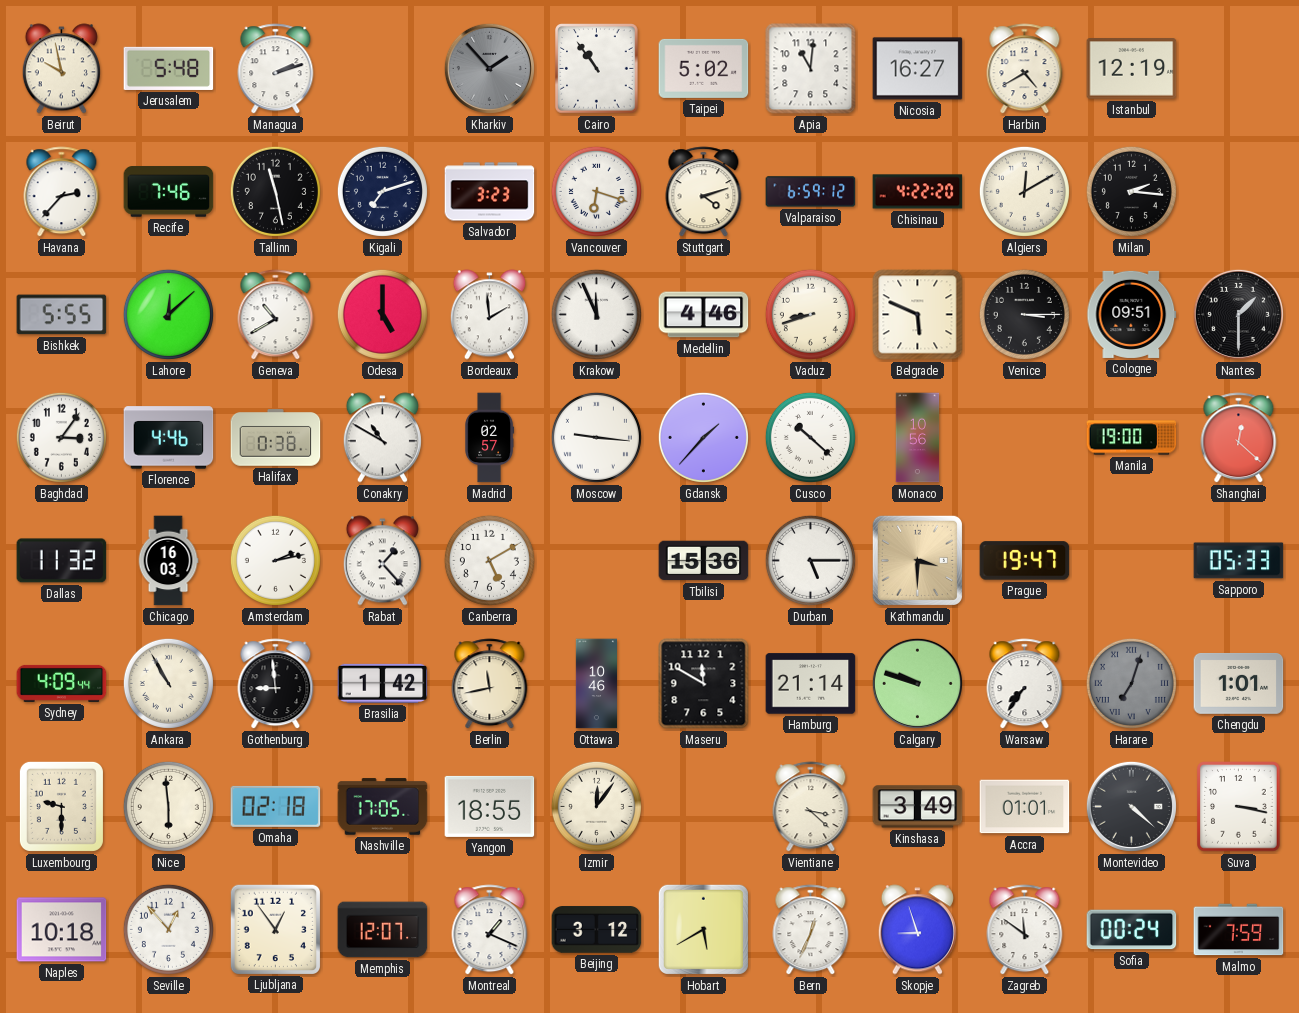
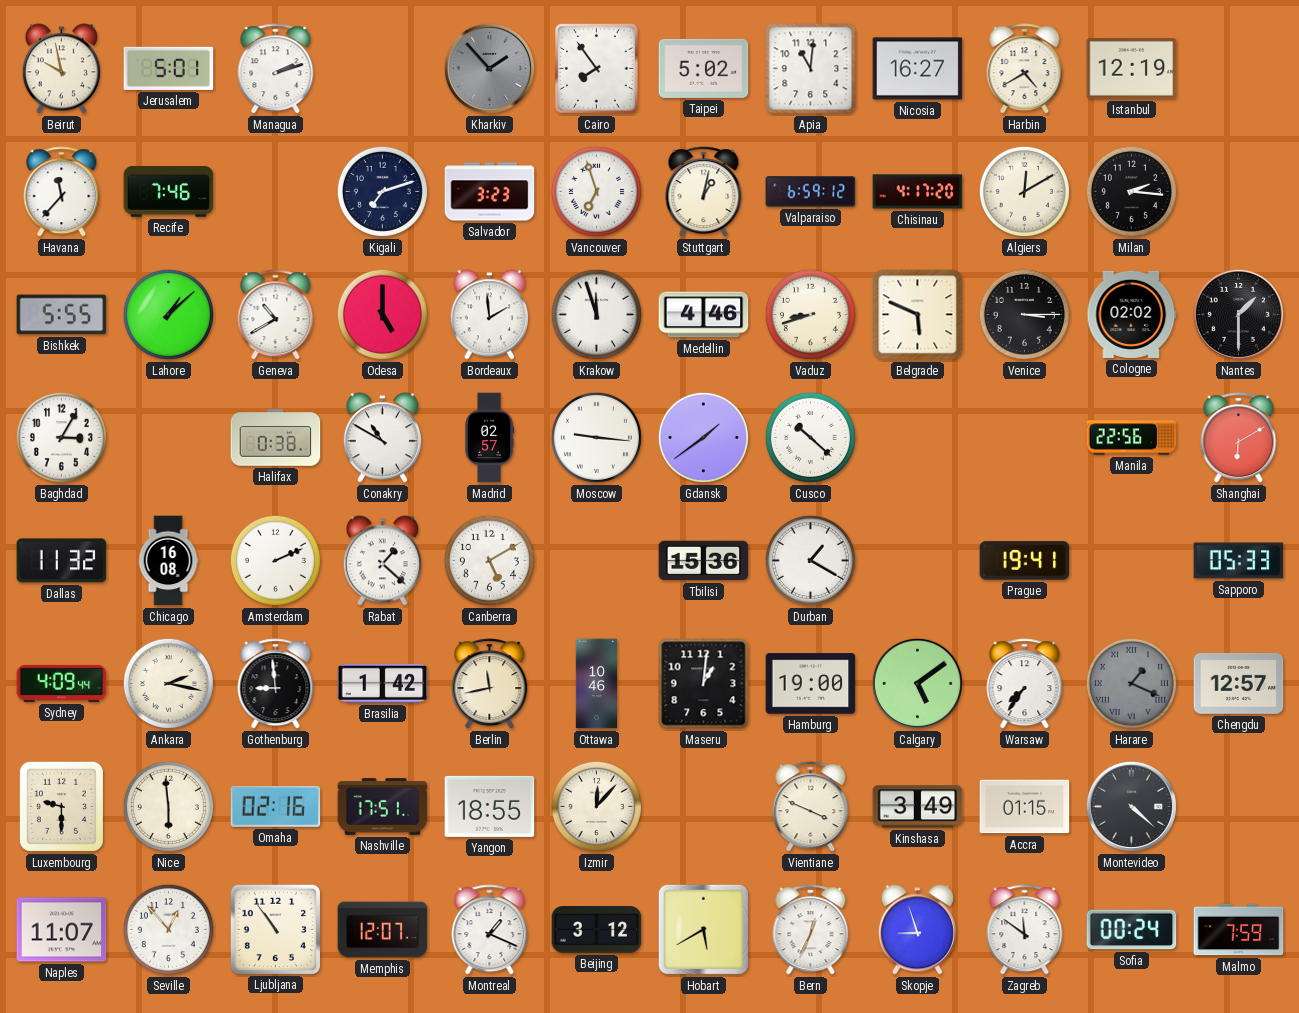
Jerusalem: 5:48 -> 5:01
Cairo: 10:54 -> 7:54
Havana: 2:37 -> 11:37
Tallinn: 11:28 -> none
Vancouver: 6:18 -> 6:57
Stuttgart: 4:12 -> 1:02
Chisinau: 4:22 -> 4:17
Lahore: 12:08 -> 1:08
Krakow: 11:56 -> 11:57
Cologne: 09:51 -> 02:02
Baghdad: 3:06 -> 3:05
Florence: 4:46 -> none
Gdansk: 1:37 -> 1:39
Monaco: 10:56 -> none
Manila: 19:00 -> 22:56
Shanghai: 12:22 -> 6:10
Chicago: 16:03 -> 16:08
Amsterdam: 2:13 -> 2:11
Rabat: 1:23 -> 1:22
Durban: 5:15 -> 1:20
Kathmandu: 3:30 -> none
Prague: 19:47 -> 19:41
Ankara: 10:55 -> 2:17
Maseru: 11:50 -> 1:01
Hamburg: 21:14 -> 19:00
Calgary: 9:48 -> 5:09
Harare: 7:03 -> 1:19
Chengdu: 1:01 -> 12:57
Omaha: 02:18 -> 02:16
Nashville: 17:05 -> 17:51
Izmir: 12:06 -> 12:07
Vientiane: 3:22 -> 3:49
Accra: 01:01 -> 01:15
Suva: 3:17 -> none
Naples: 10:18 -> 11:07
Ljubljana: 12:54 -> 10:54
